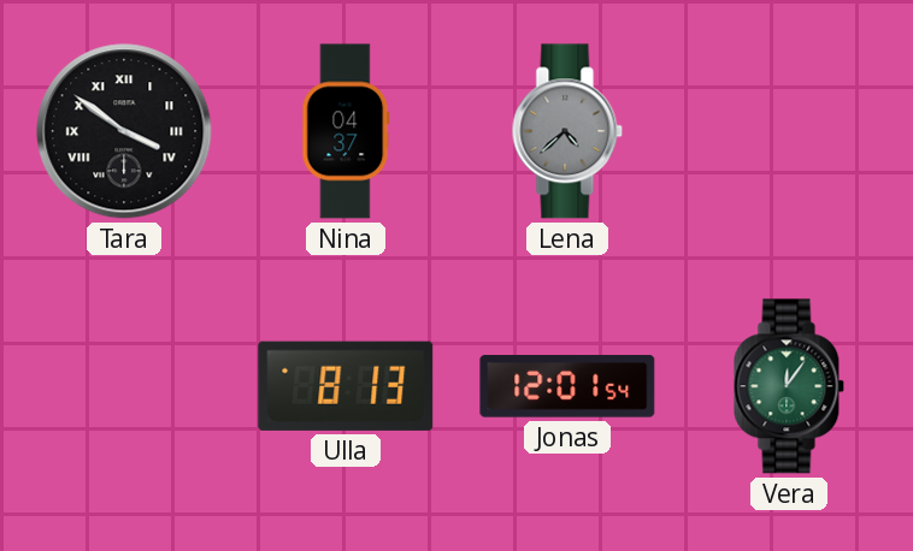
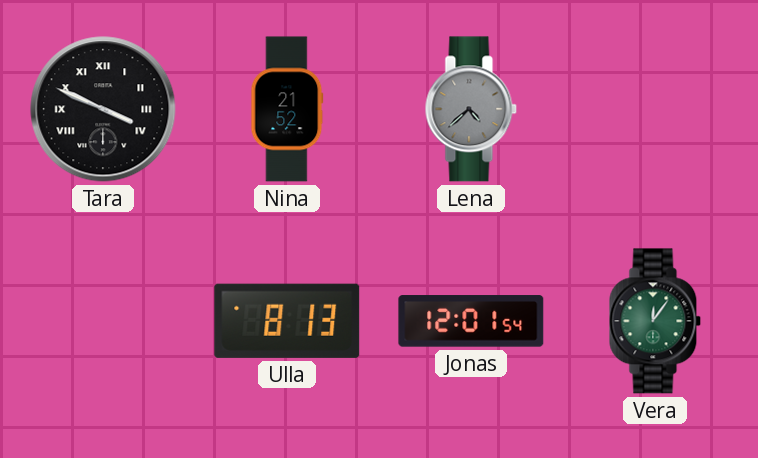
Tara: 3:51 -> 3:49
Nina: 04:37 -> 21:52
